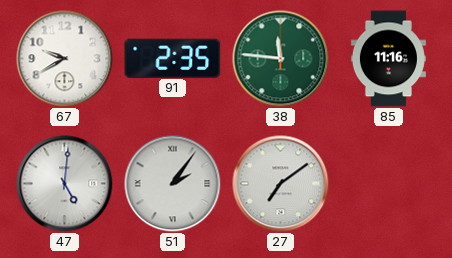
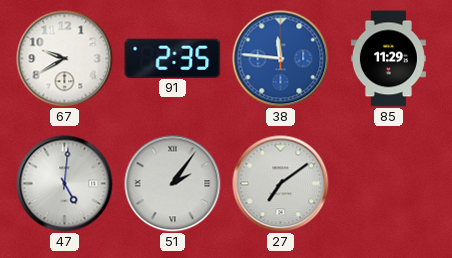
38 dial: green -> blue
85: 11:16 -> 11:29
